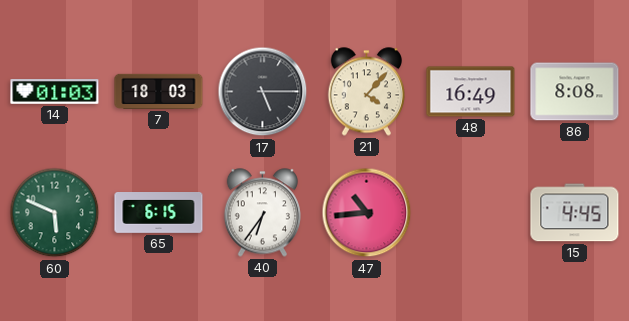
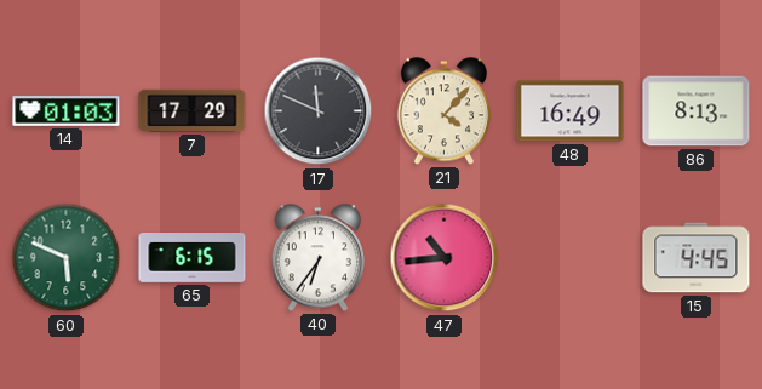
7: 18:03 -> 17:29
17: 5:15 -> 11:49
86: 8:08 -> 8:13
